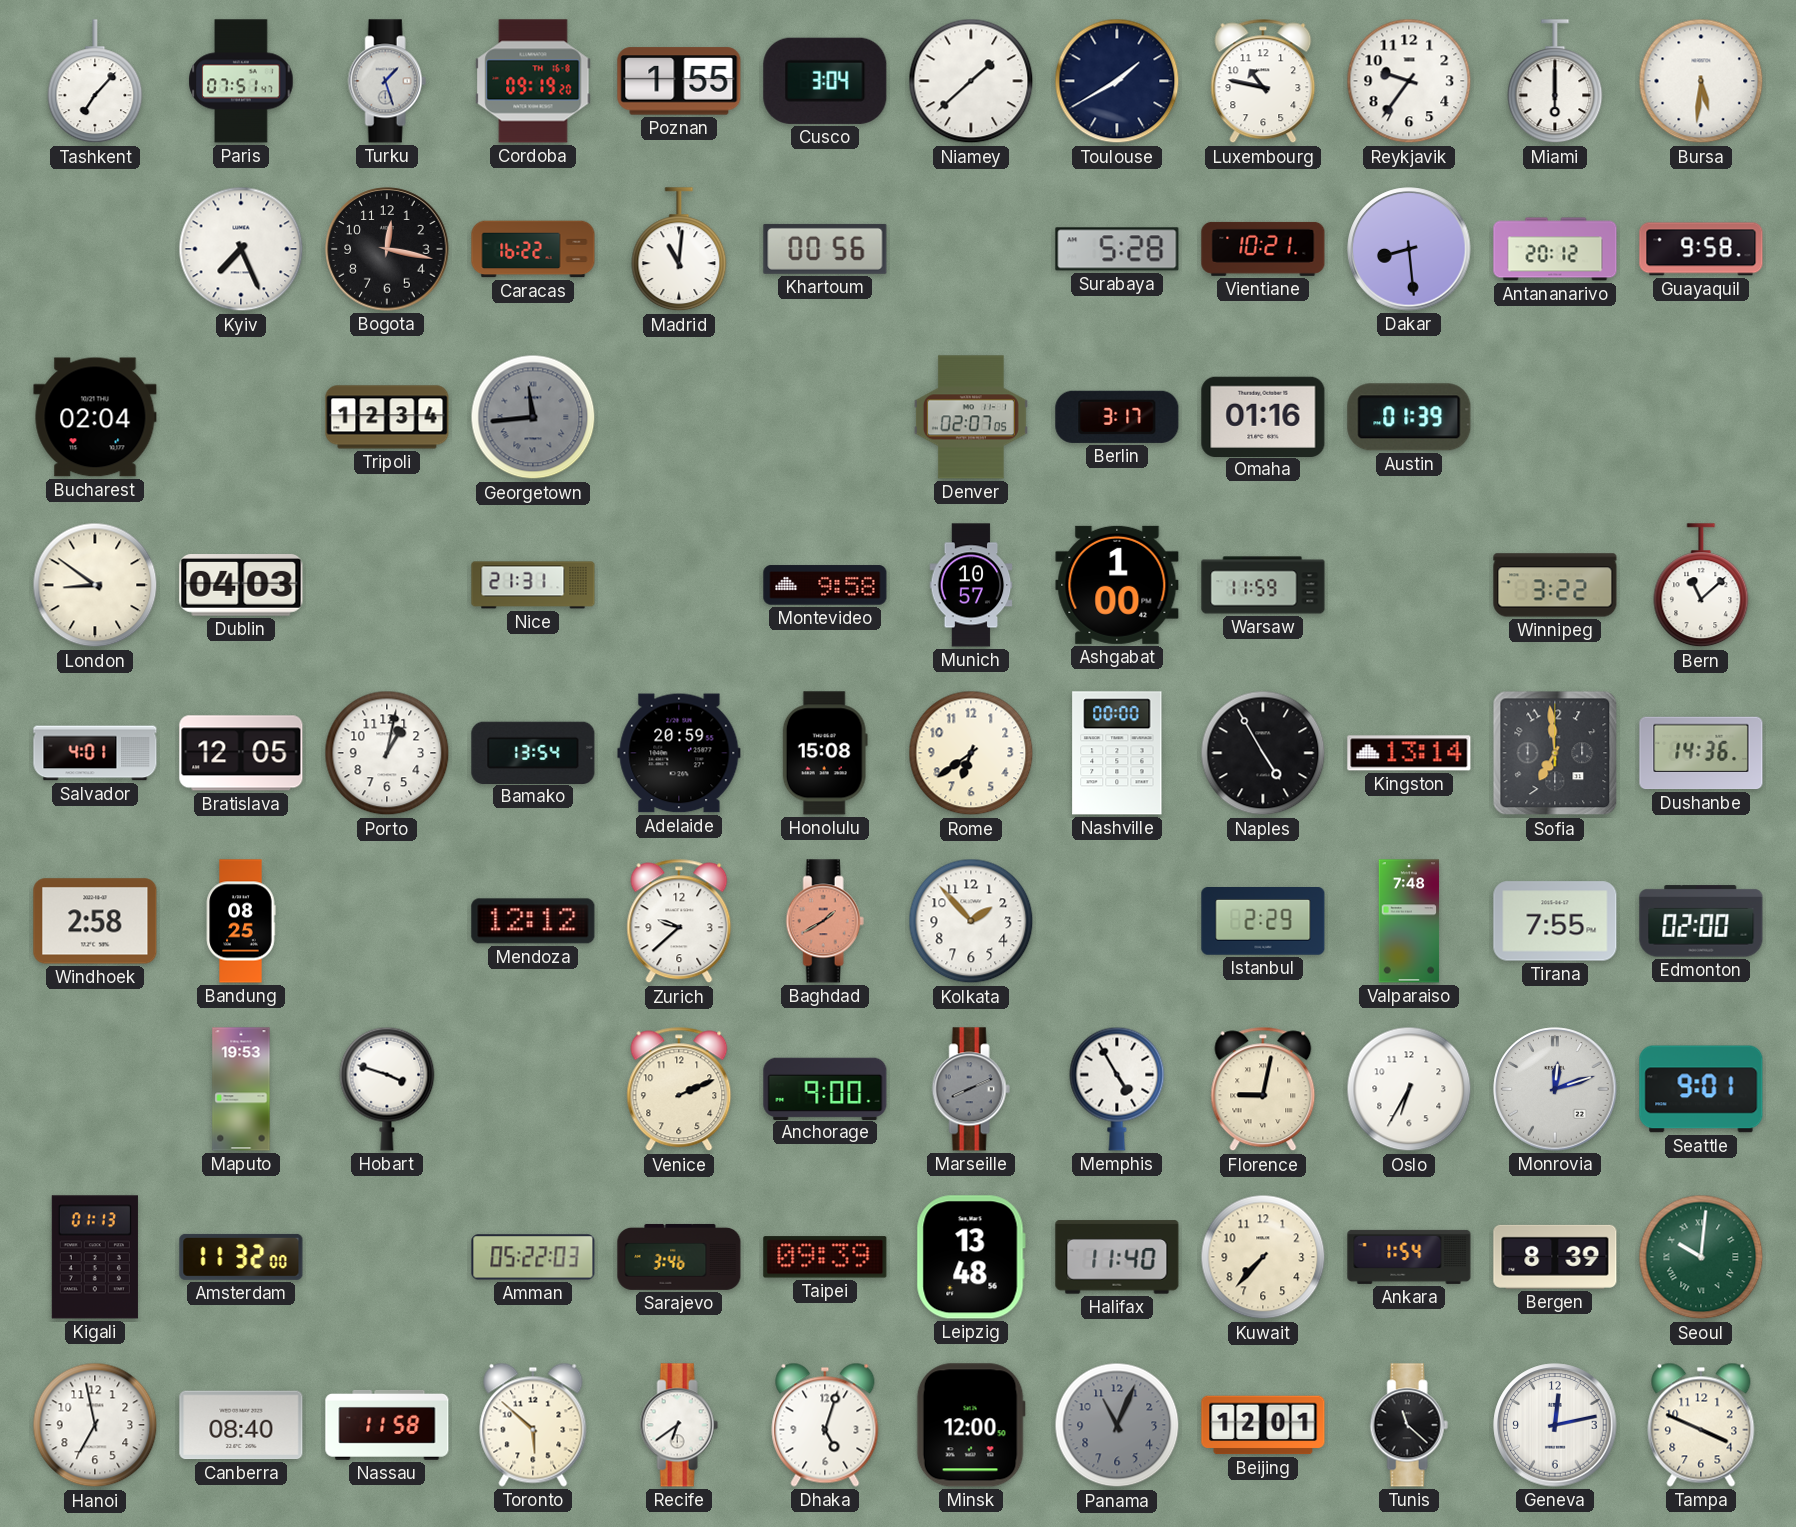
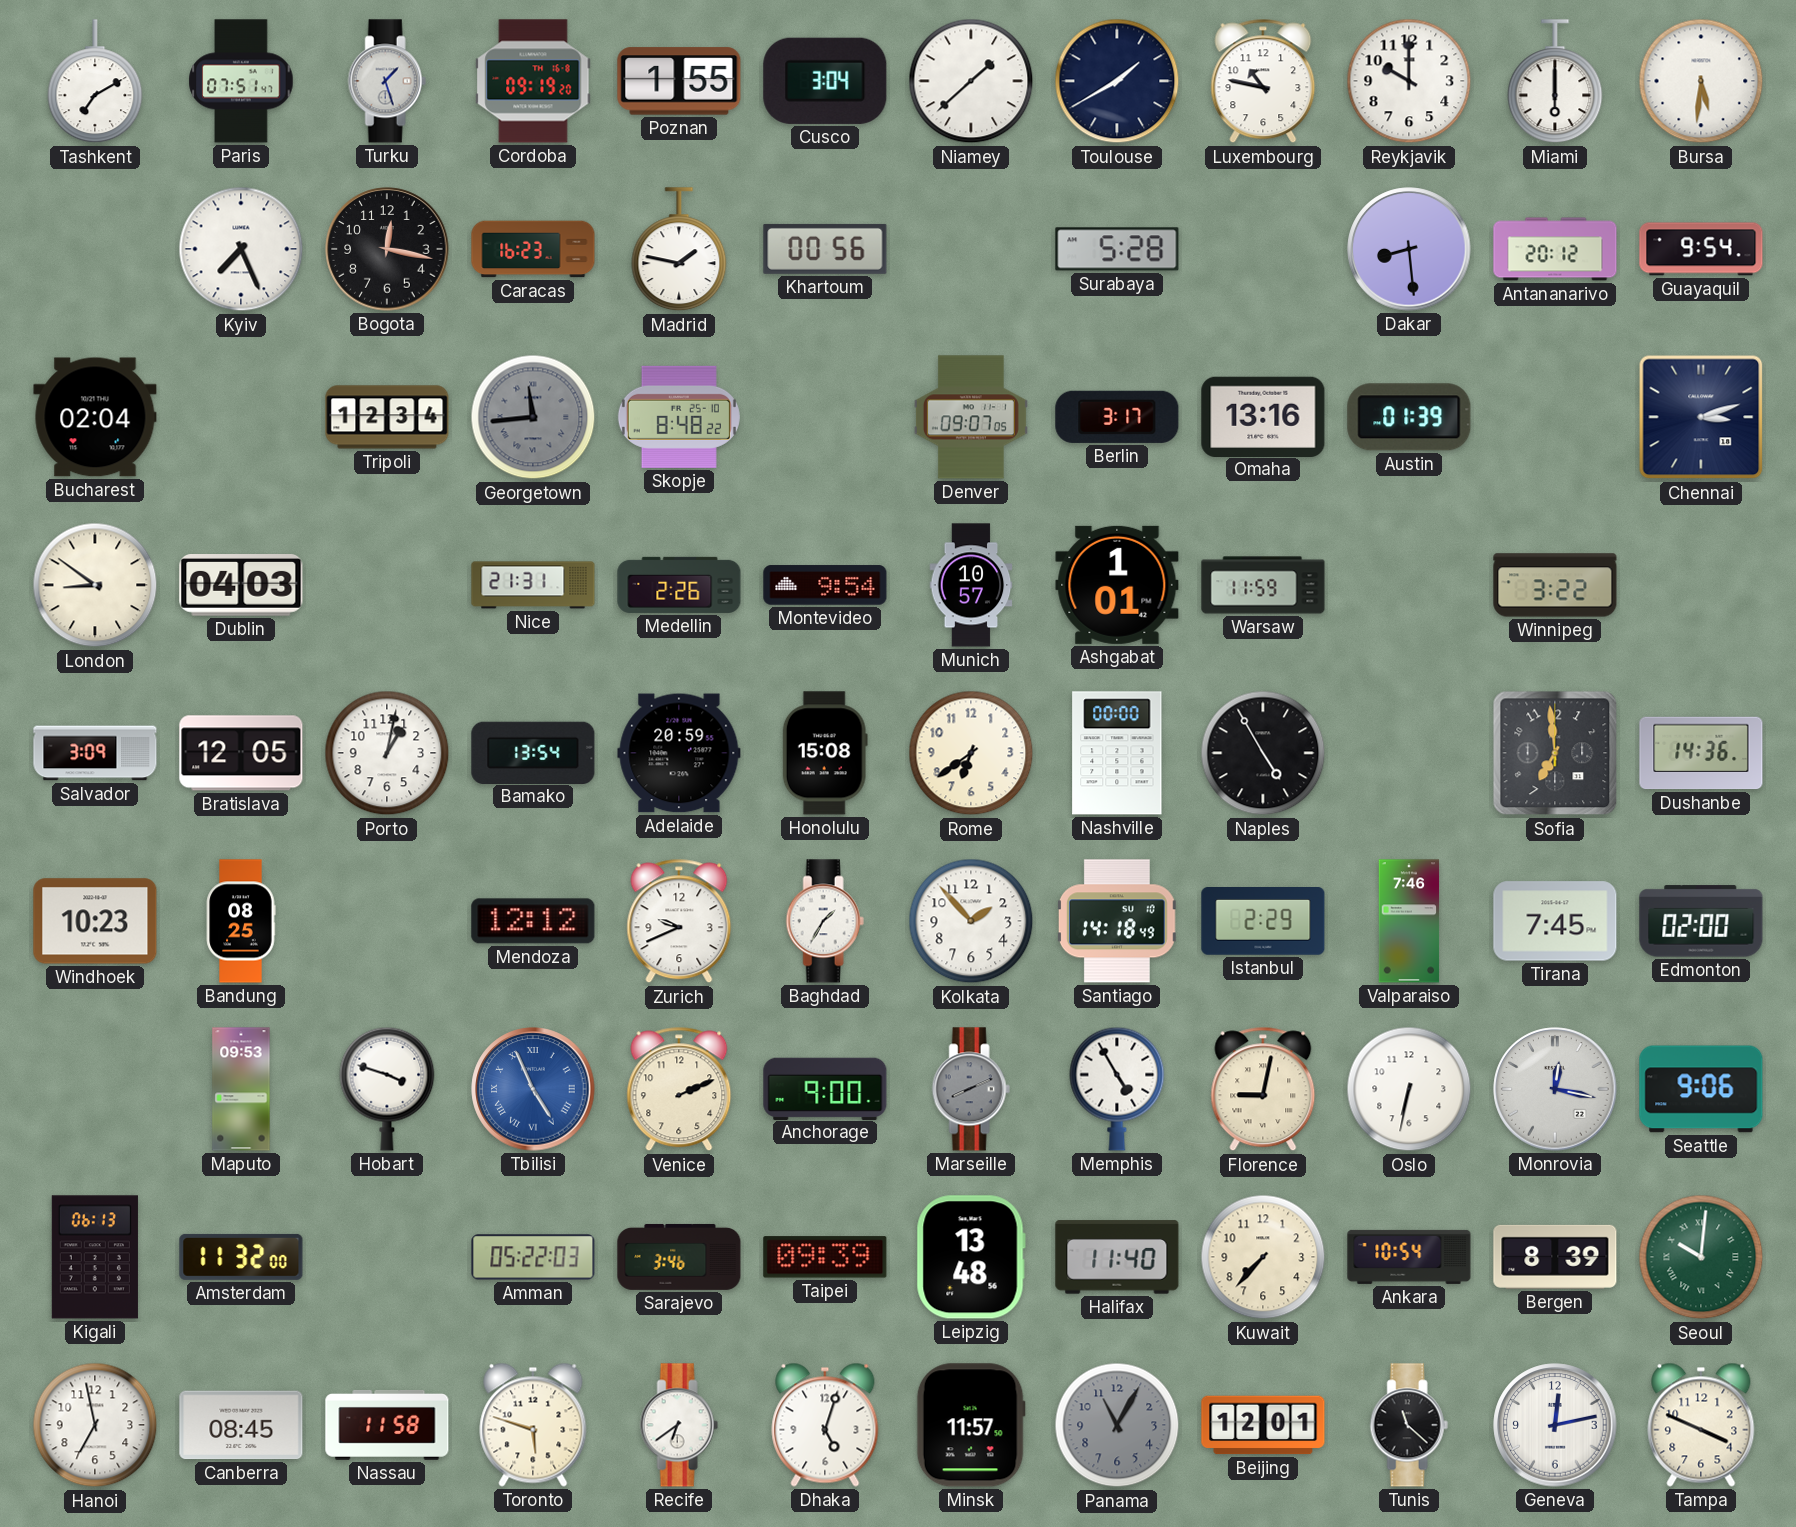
Tashkent: 7:07 -> 7:10
Reykjavik: 9:36 -> 10:00
Caracas: 16:22 -> 16:23
Madrid: 11:01 -> 1:47
Vientiane: 10:21 -> none
Guayaquil: 9:58 -> 9:54
Skopje: none -> 8:48
Denver: 02:07 -> 09:07
Omaha: 01:16 -> 13:16
Chennai: none -> 3:12
Medellin: none -> 2:26
Montevideo: 9:58 -> 9:54
Ashgabat: 1:00 -> 1:01
Bern: 11:08 -> none
Salvador: 4:01 -> 3:09
Kingston: 13:14 -> none
Windhoek: 2:58 -> 10:23
Zurich: 9:38 -> 9:41
Baghdad: 1:40 -> 1:35
Baghdad dial: salmon -> white
Santiago: none -> 14:18
Valparaiso: 7:48 -> 7:46
Tirana: 7:55 -> 7:45
Maputo: 19:53 -> 09:53
Tbilisi: none -> 4:56
Oslo: 6:35 -> 6:32
Monrovia: 12:12 -> 12:17
Seattle: 9:01 -> 9:06
Kigali: 01:13 -> 06:13
Ankara: 1:54 -> 10:54
Canberra: 08:40 -> 08:45
Toronto: 5:52 -> 5:48
Minsk: 12:00 -> 11:57
Panama: 11:04 -> 11:05
